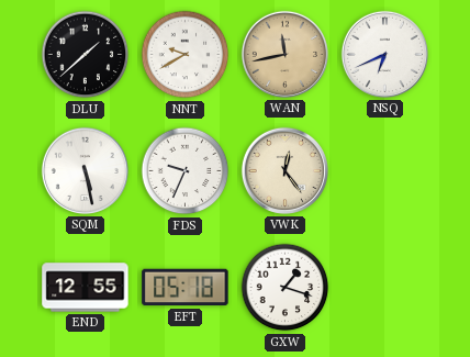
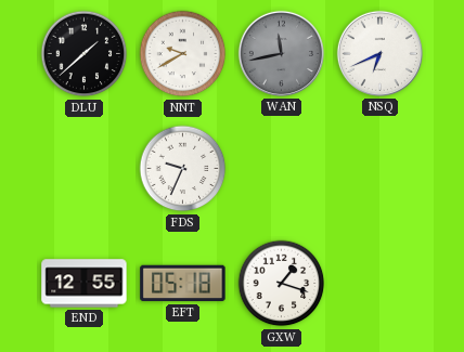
WAN dial: champagne -> grey
SQM: 5:28 -> none
VWK: 12:24 -> none
